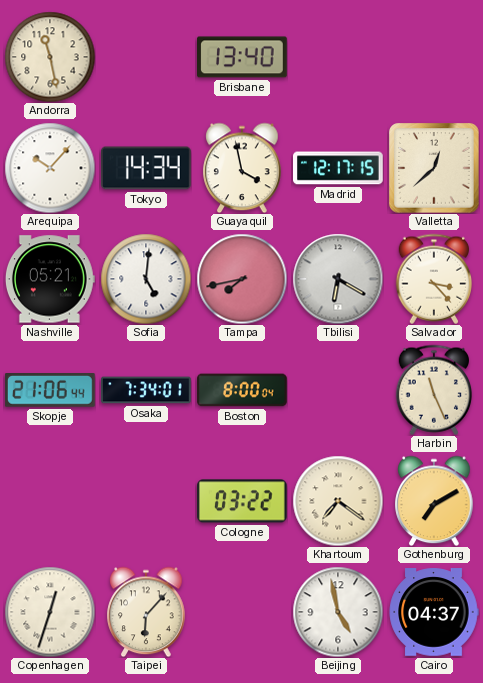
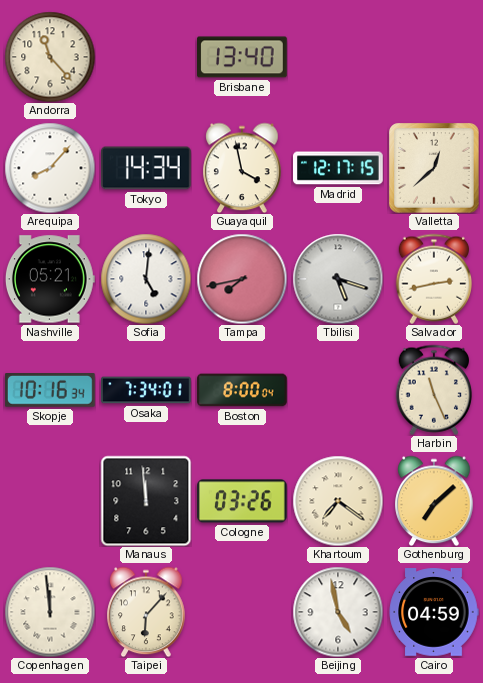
Andorra: 11:28 -> 11:23
Arequipa: 10:07 -> 8:07
Tbilisi: 6:20 -> 5:18
Salvador: 3:23 -> 2:43
Skopje: 21:06 -> 10:16
Manaus: none -> 11:59
Cologne: 03:22 -> 03:26
Gothenburg: 7:10 -> 7:08
Copenhagen: 12:33 -> 11:59
Cairo: 04:37 -> 04:59
